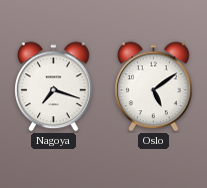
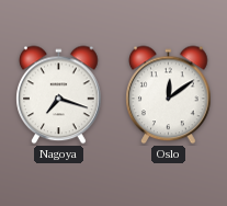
Oslo: 5:09 -> 12:09
